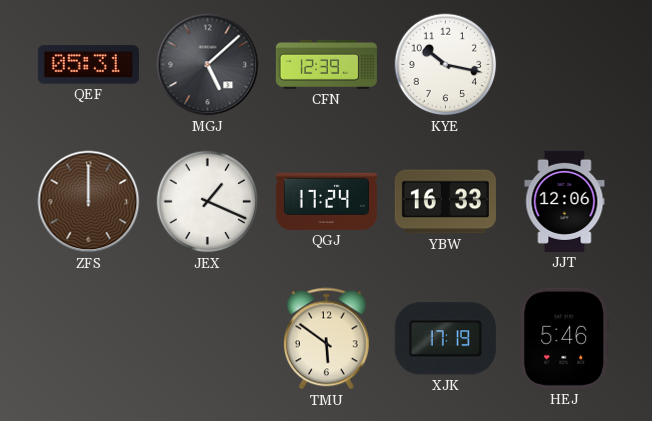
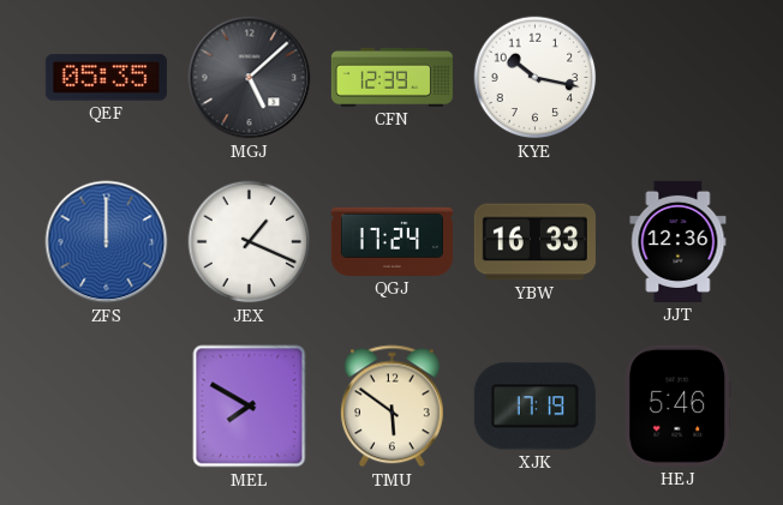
QEF: 05:31 -> 05:35
ZFS dial: brown -> blue
JJT: 12:06 -> 12:36
MEL: none -> 7:50
